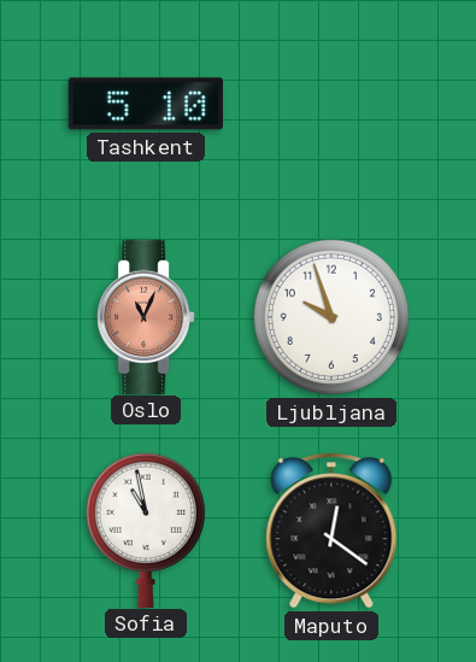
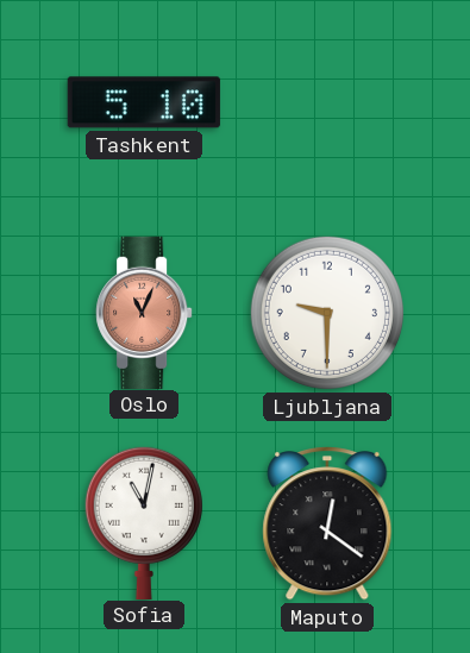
Ljubljana: 9:57 -> 9:30
Sofia: 10:58 -> 11:02
